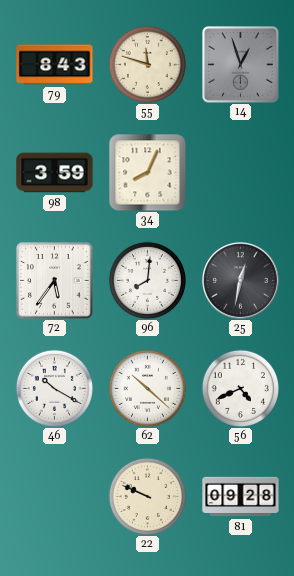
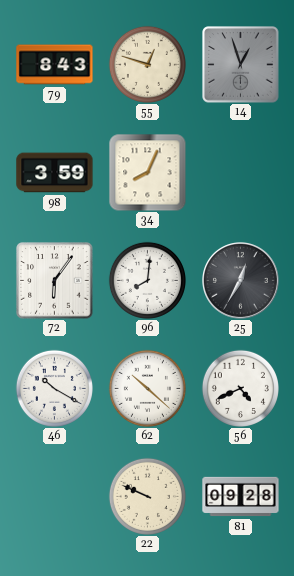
55: 11:48 -> 12:48
72: 5:36 -> 6:06
25: 12:32 -> 12:35
